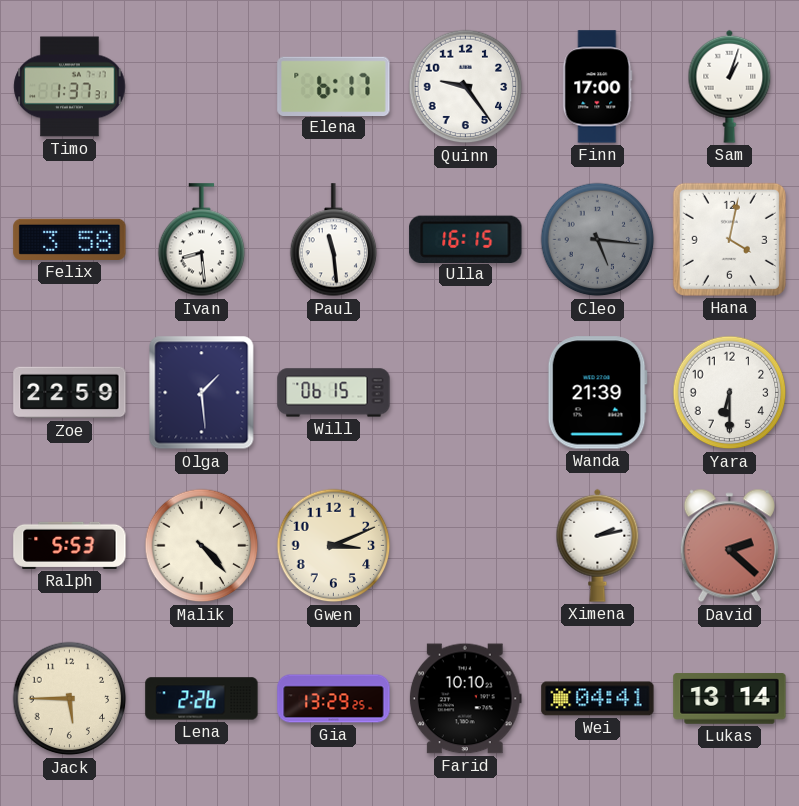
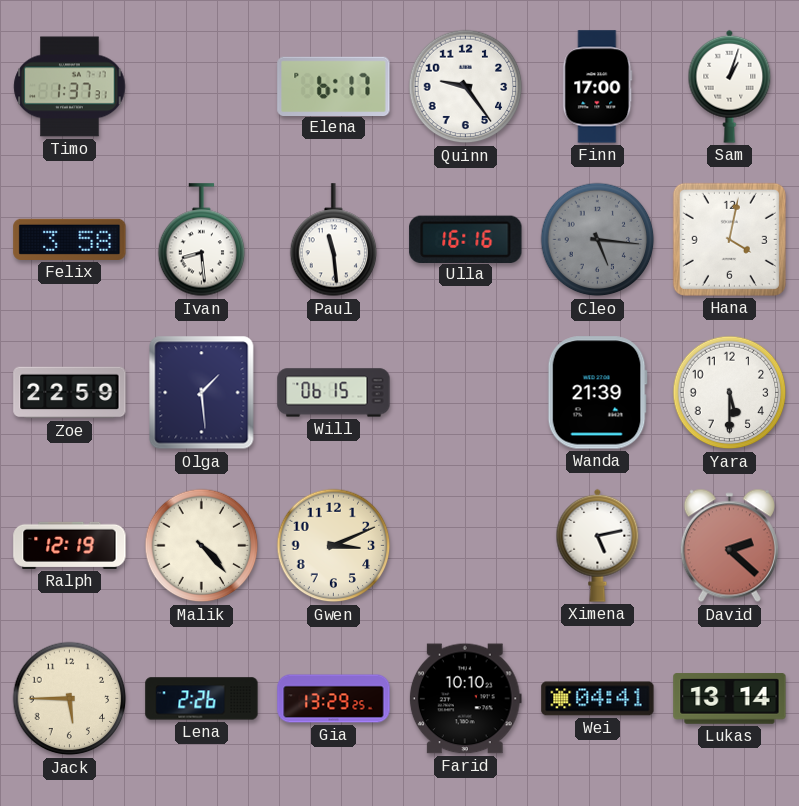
Ulla: 16:15 -> 16:16
Yara: 6:30 -> 5:30
Ralph: 5:53 -> 12:19
Ximena: 2:13 -> 5:13
